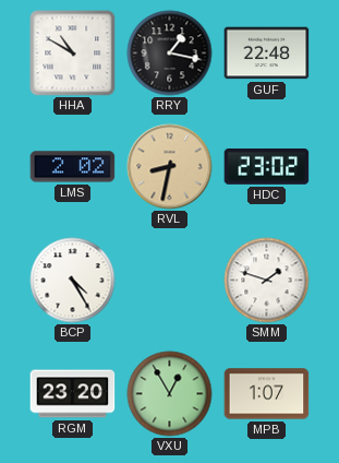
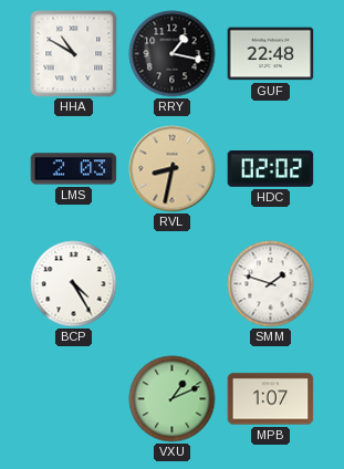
LMS: 2:02 -> 2:03
HDC: 23:02 -> 02:02
RGM: 23:20 -> none
VXU: 12:55 -> 1:11
